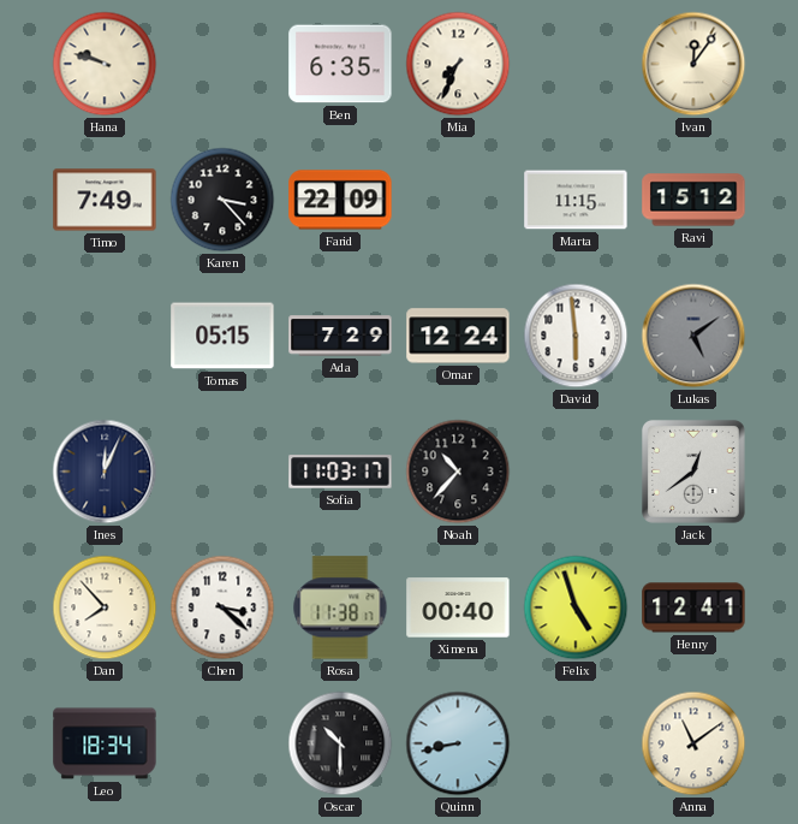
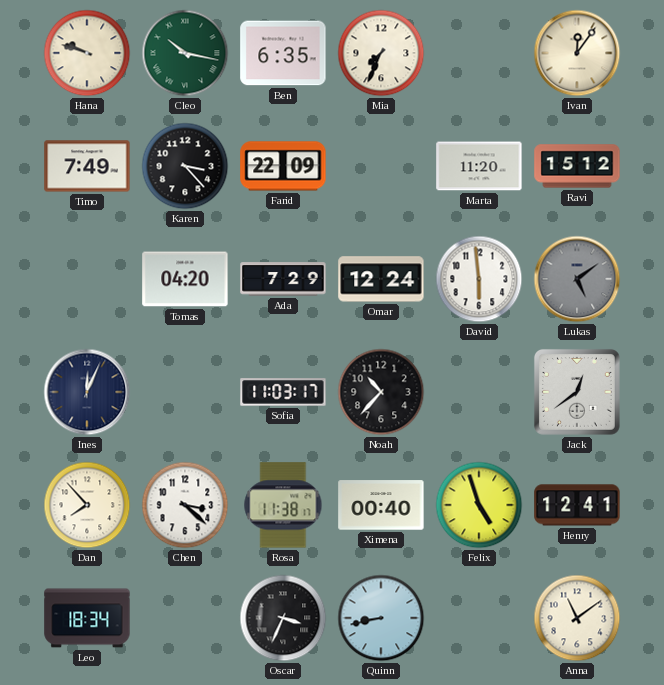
Cleo: none -> 10:17
Marta: 11:15 -> 11:20
Tomas: 05:15 -> 04:20
Oscar: 10:30 -> 3:34
